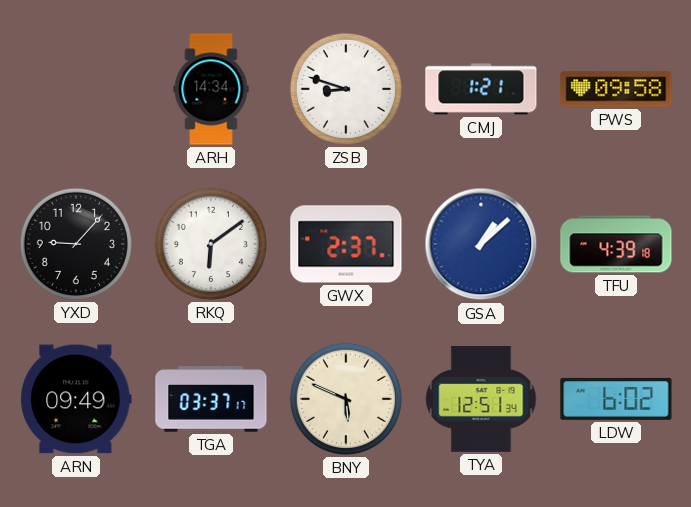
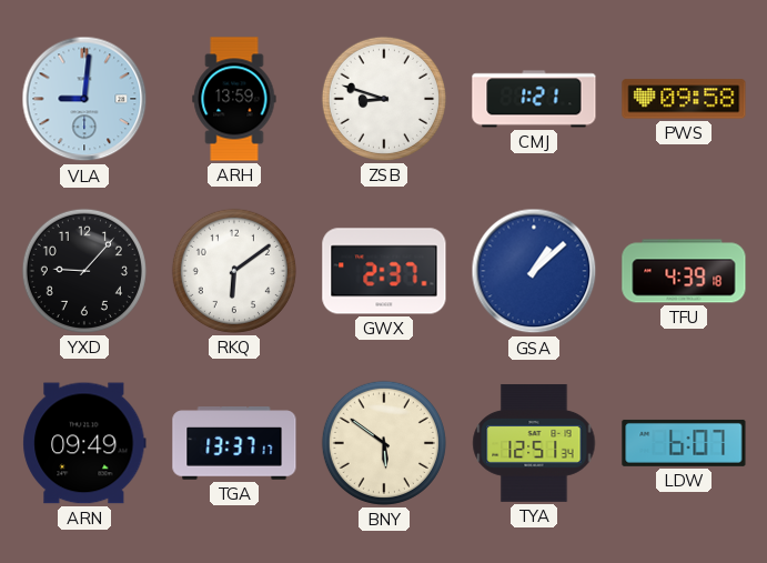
VLA: none -> 9:01
ARH: 14:34 -> 13:59
TGA: 03:37 -> 13:37
BNY: 5:49 -> 5:51
LDW: 6:02 -> 6:07
